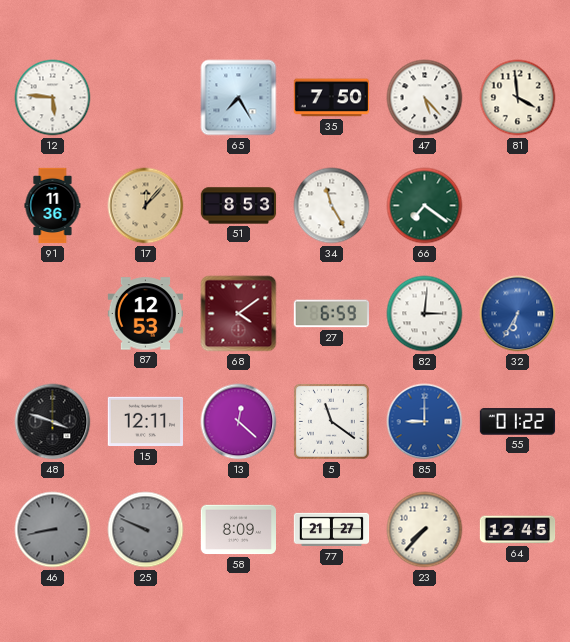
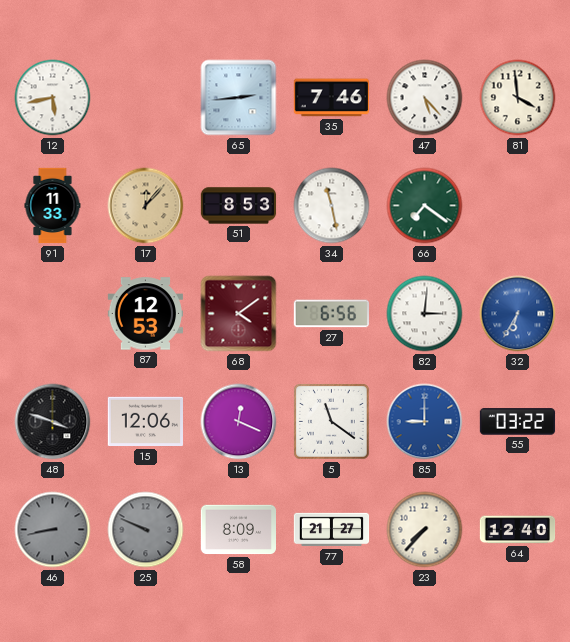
12: 5:46 -> 5:43
65: 7:25 -> 2:44
35: 7:50 -> 7:46
91: 11:36 -> 11:33
34: 11:25 -> 11:28
27: 6:59 -> 6:56
15: 12:11 -> 12:06
13: 12:22 -> 12:19
55: 01:22 -> 03:22
64: 12:45 -> 12:40
